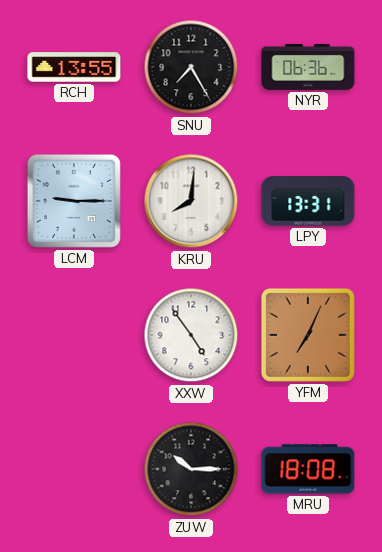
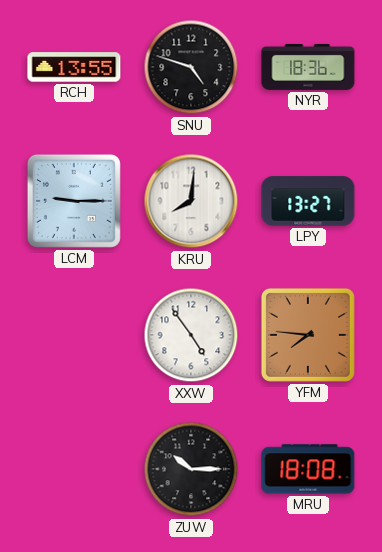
SNU: 7:25 -> 4:48
NYR: 06:36 -> 18:36
LPY: 13:31 -> 13:27
YFM: 7:04 -> 7:46
